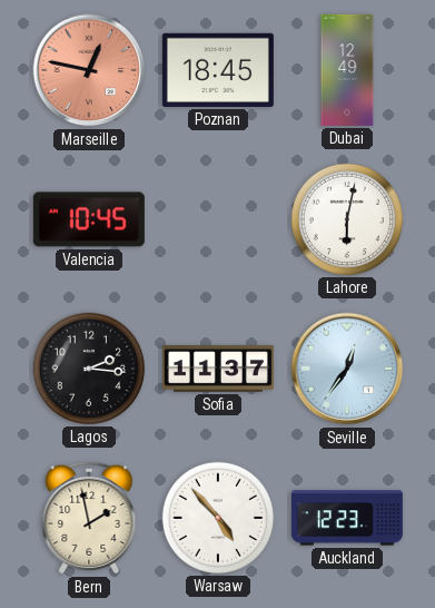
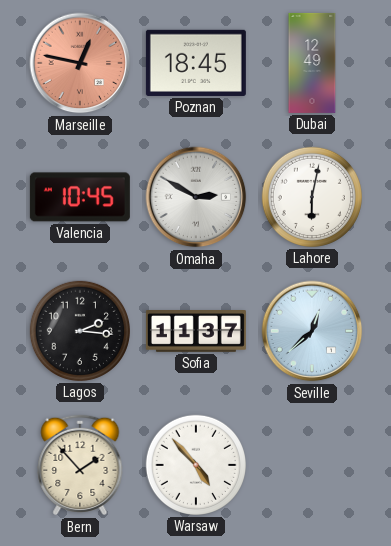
Omaha: none -> 2:50
Seville: 12:36 -> 12:38
Bern: 1:58 -> 1:53
Auckland: 12:23 -> none
